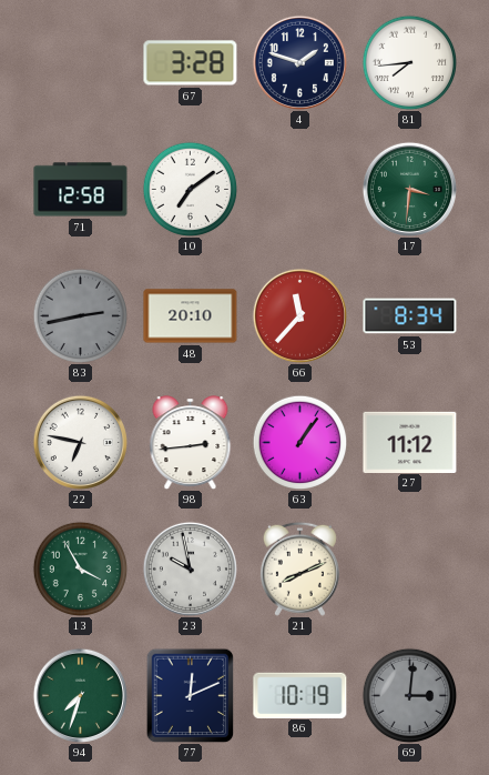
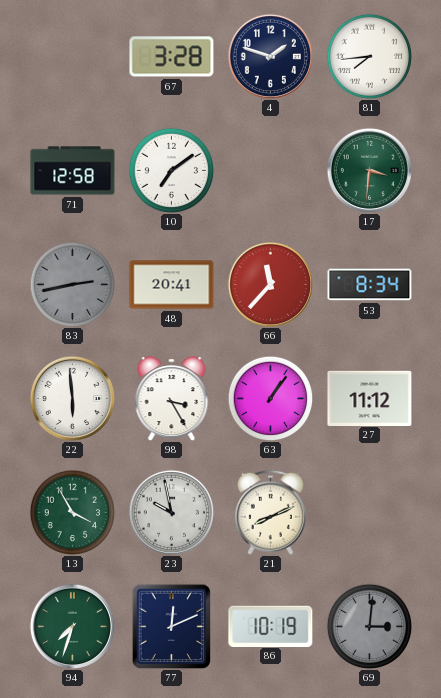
48: 20:10 -> 20:41
22: 6:47 -> 5:59
98: 2:44 -> 3:25
